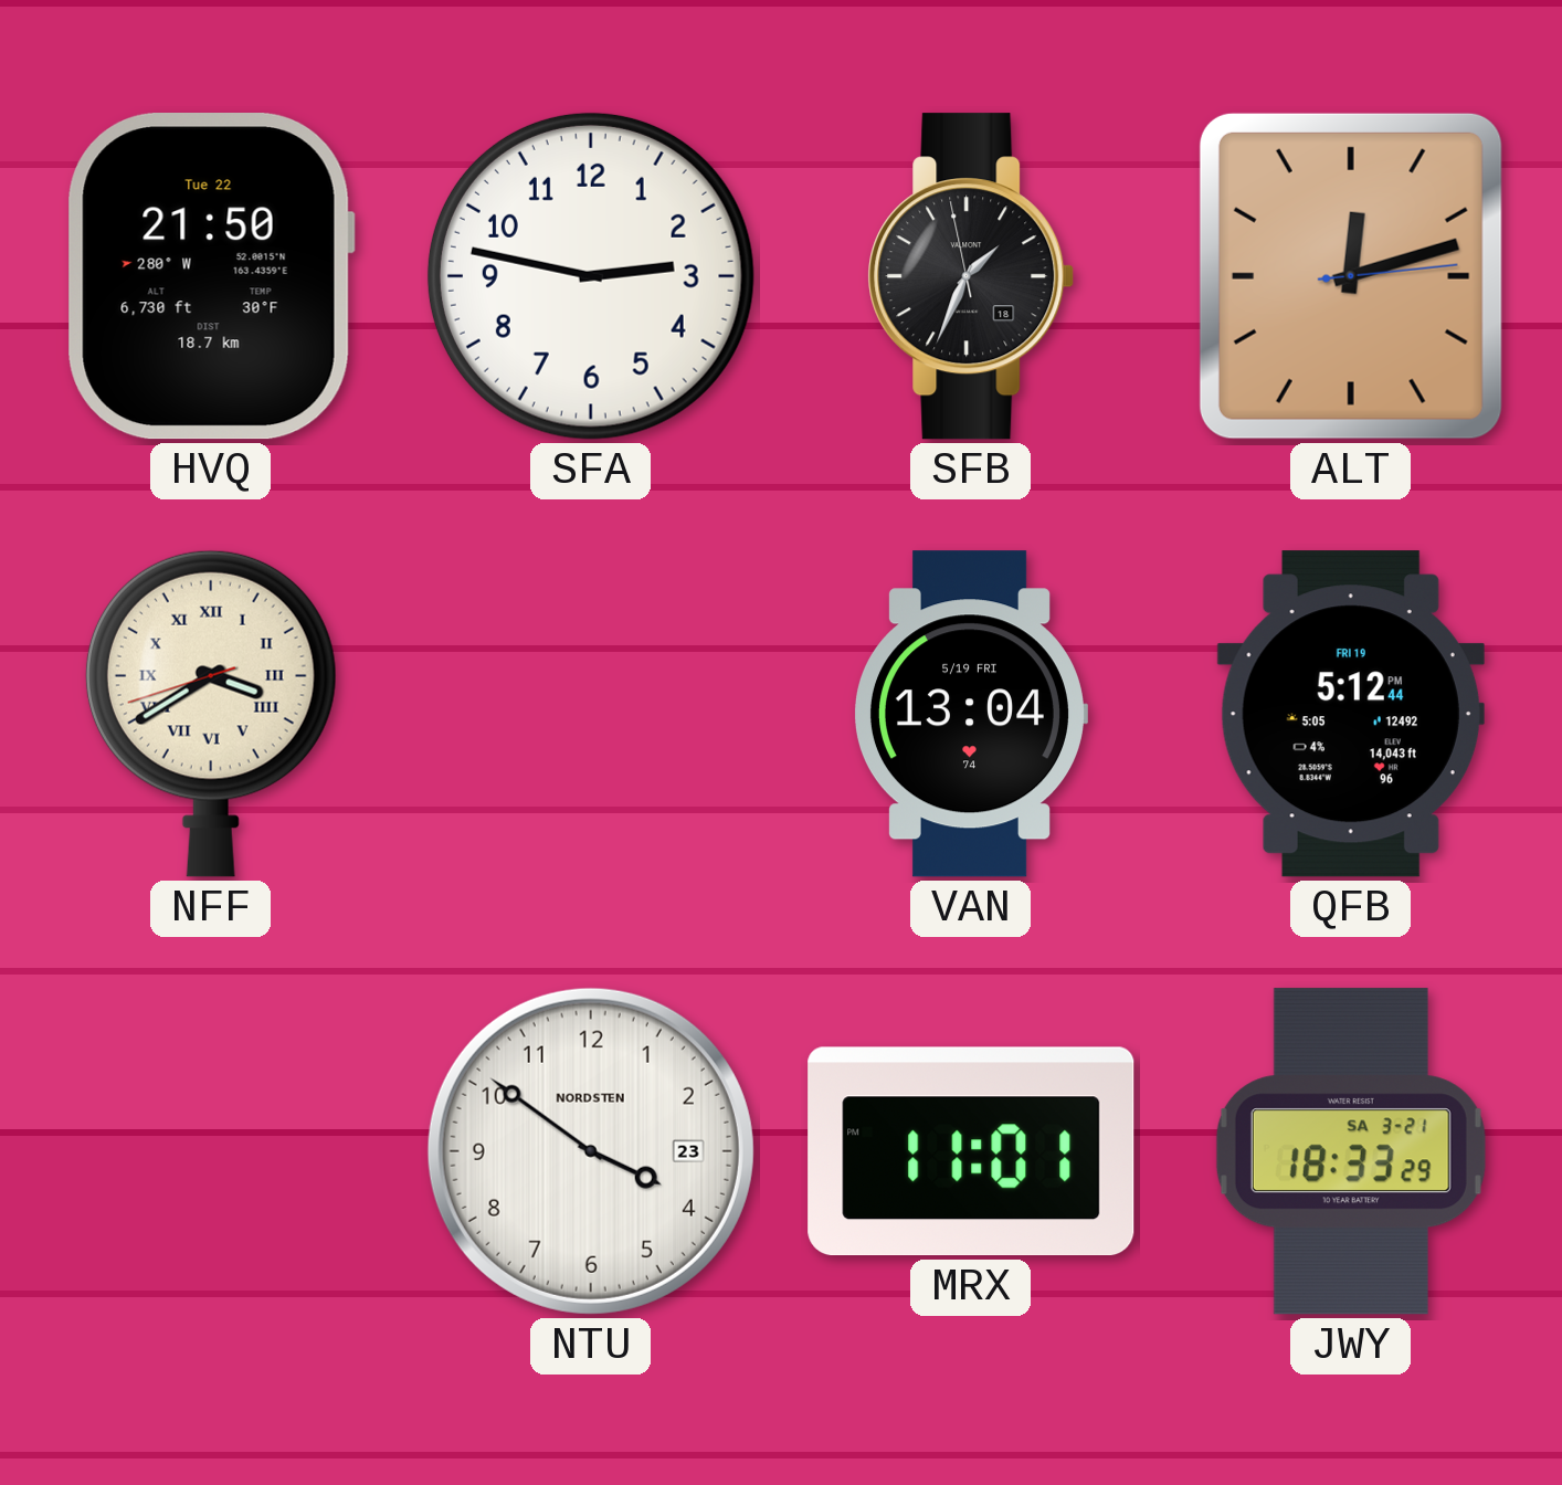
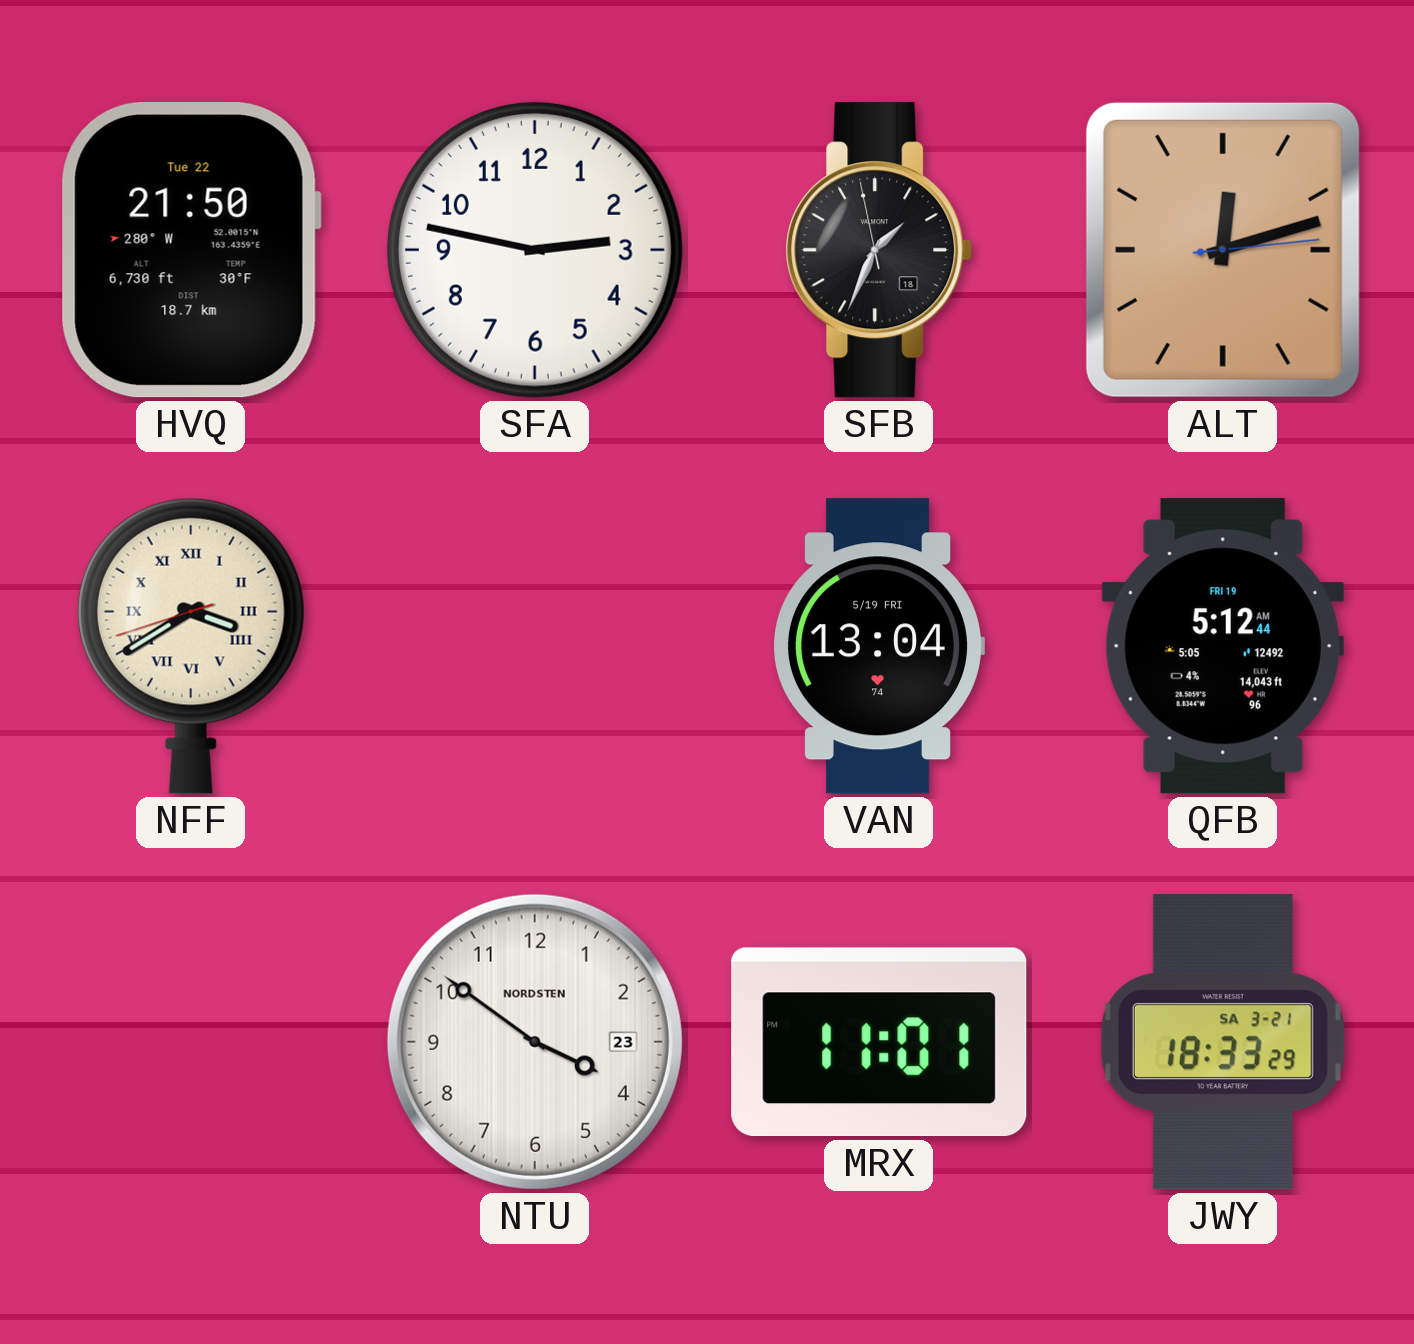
QFB: 5:12:44 PM -> 5:12:44 AM
